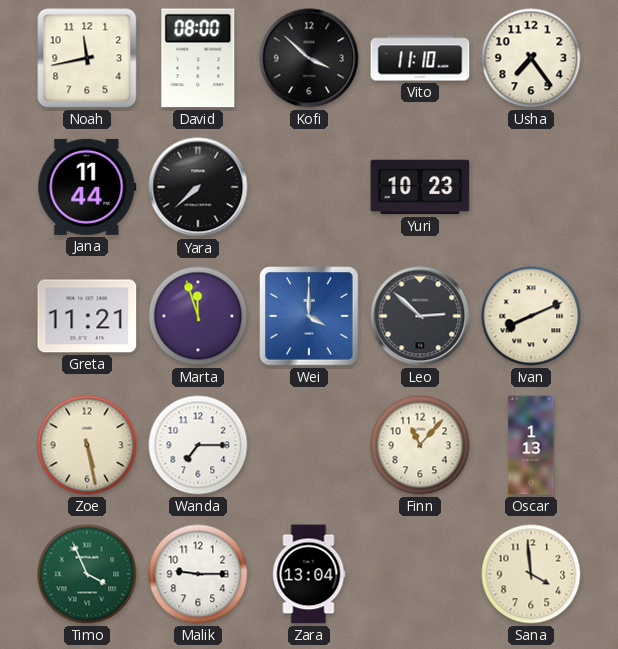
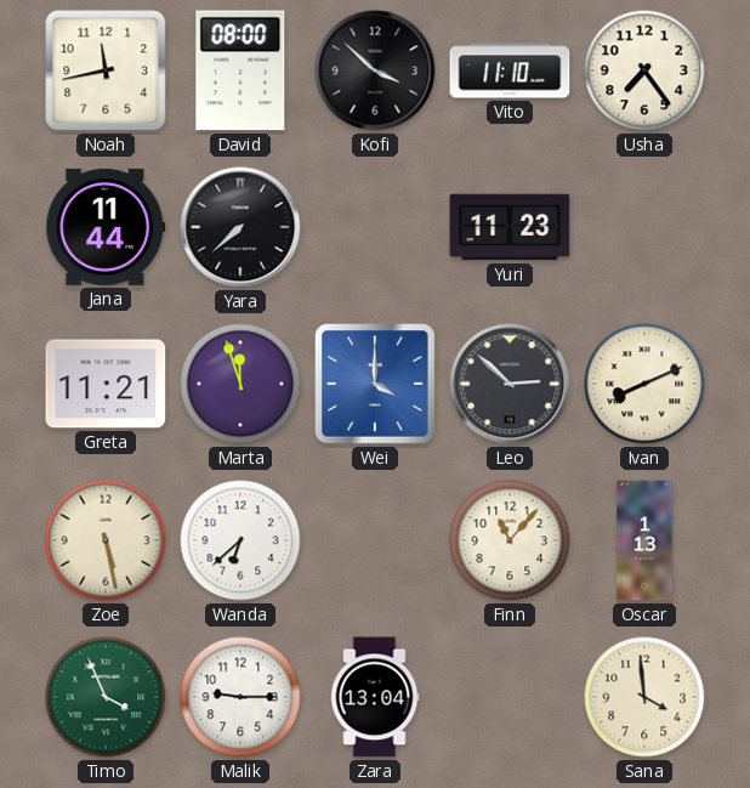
Yuri: 10:23 -> 11:23
Wanda: 7:15 -> 6:38
